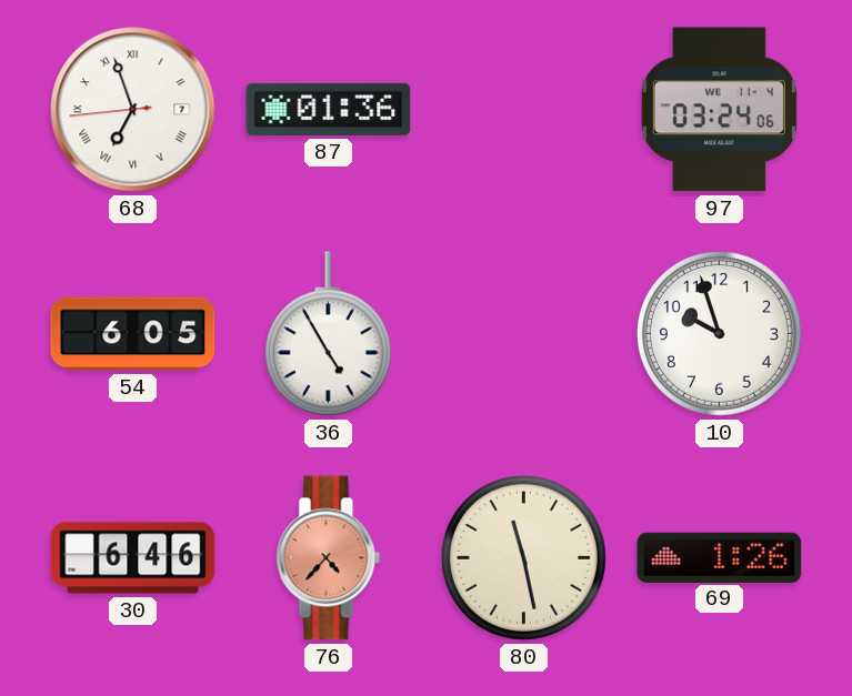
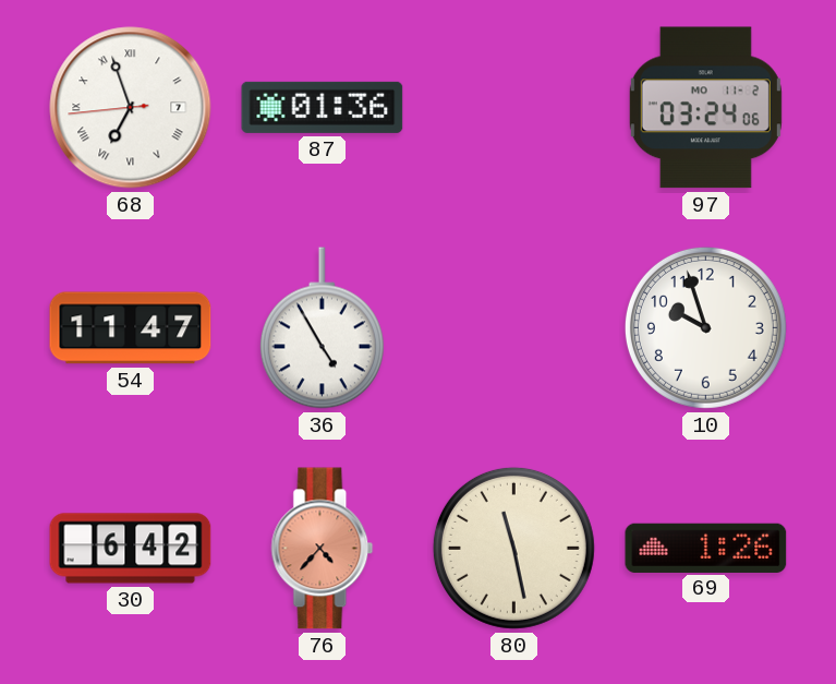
97 date: WE 11-4 -> MO 11-2
54: 6:05 -> 11:47
30: 6:46 -> 6:42
